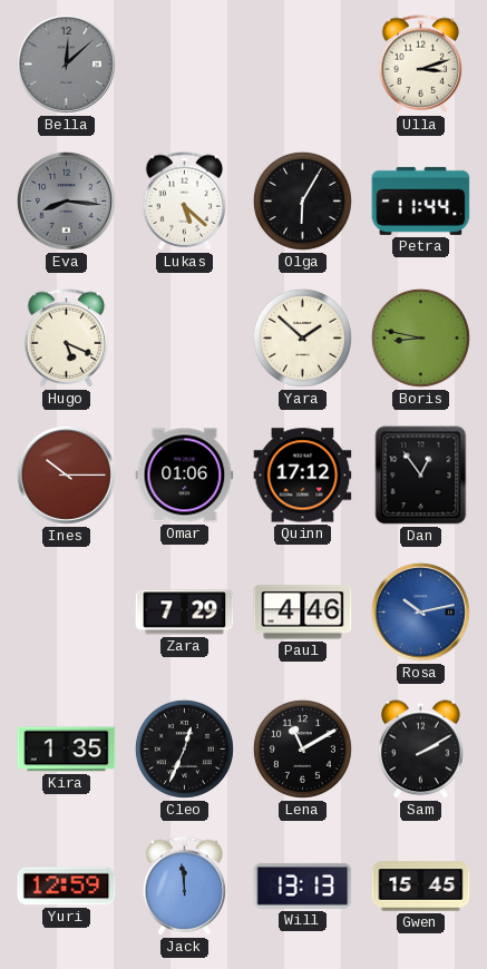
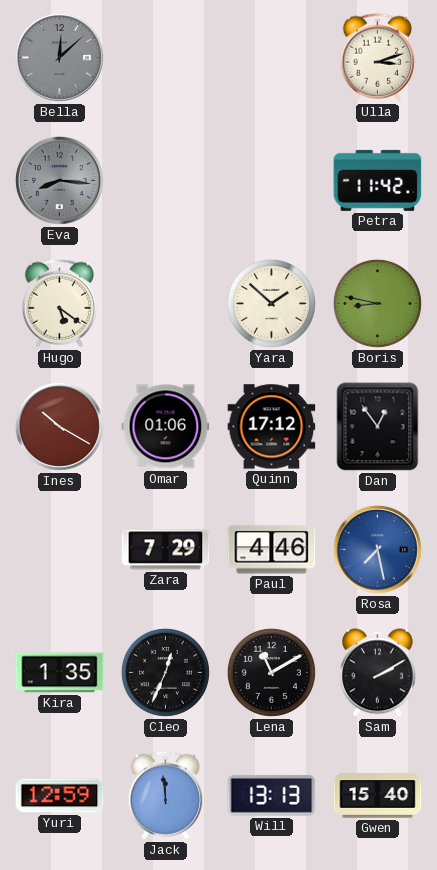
Lukas: 5:22 -> none
Olga: 6:05 -> none
Petra: 11:44 -> 11:42
Hugo: 5:19 -> 5:21
Ines: 10:15 -> 10:20
Rosa: 10:13 -> 7:28
Gwen: 15:45 -> 15:40
